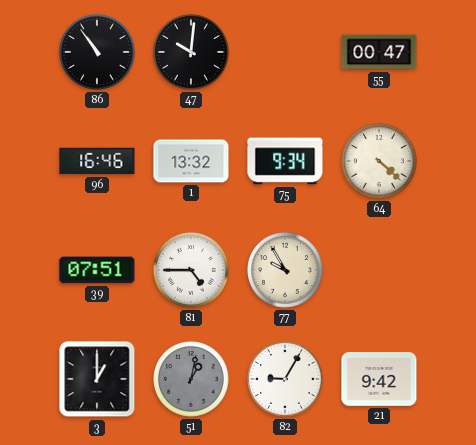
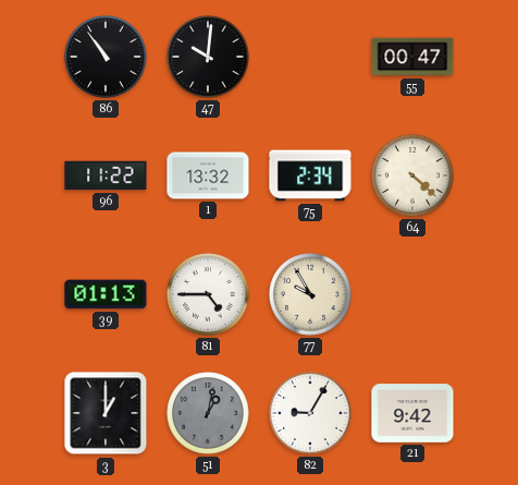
96: 16:46 -> 11:22
75: 9:34 -> 2:34
39: 07:51 -> 01:13
